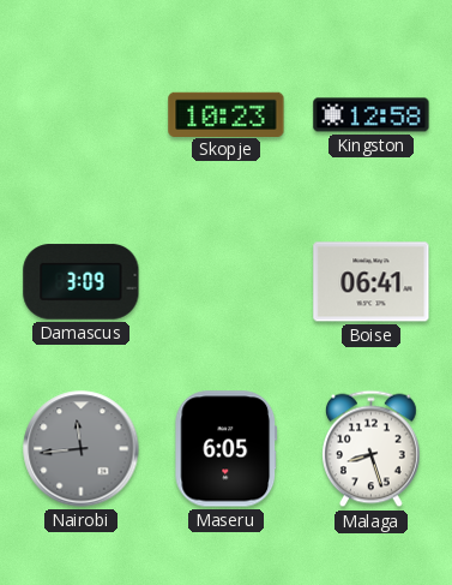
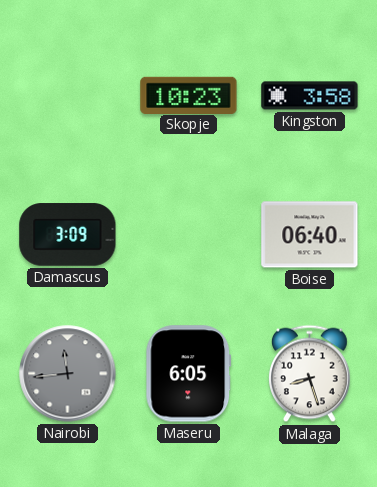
Kingston: 12:58 -> 3:58
Boise: 06:41 -> 06:40
